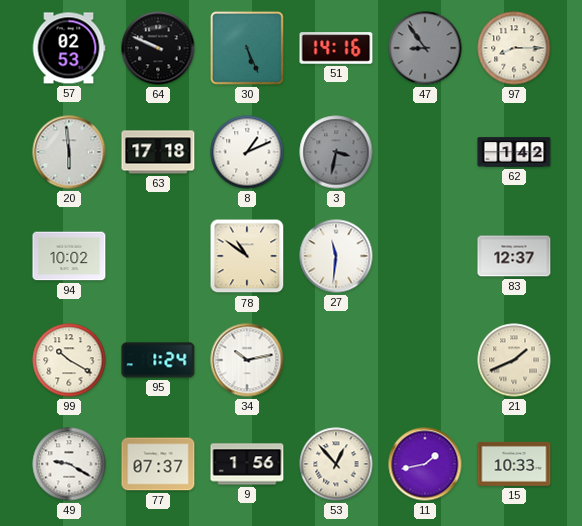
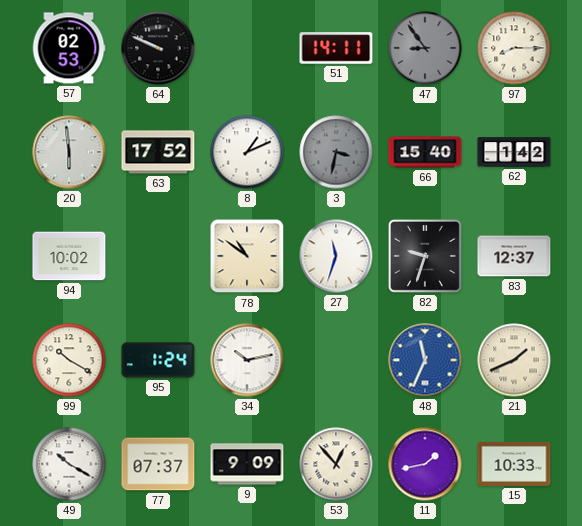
30: 5:26 -> none
51: 14:16 -> 14:11
63: 17:18 -> 17:52
66: none -> 15:40
27: 11:31 -> 11:33
82: none -> 9:33
48: none -> 11:34
49: 9:20 -> 10:20
9: 1:56 -> 9:09
